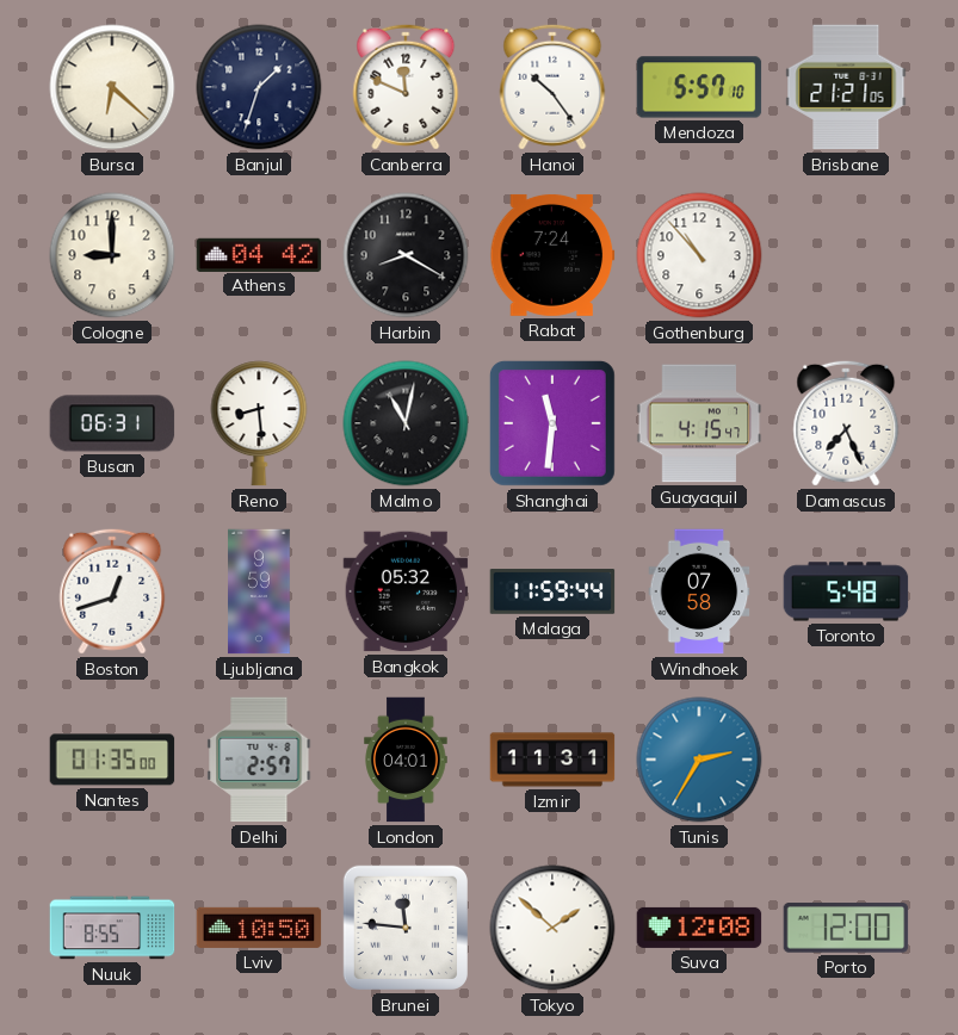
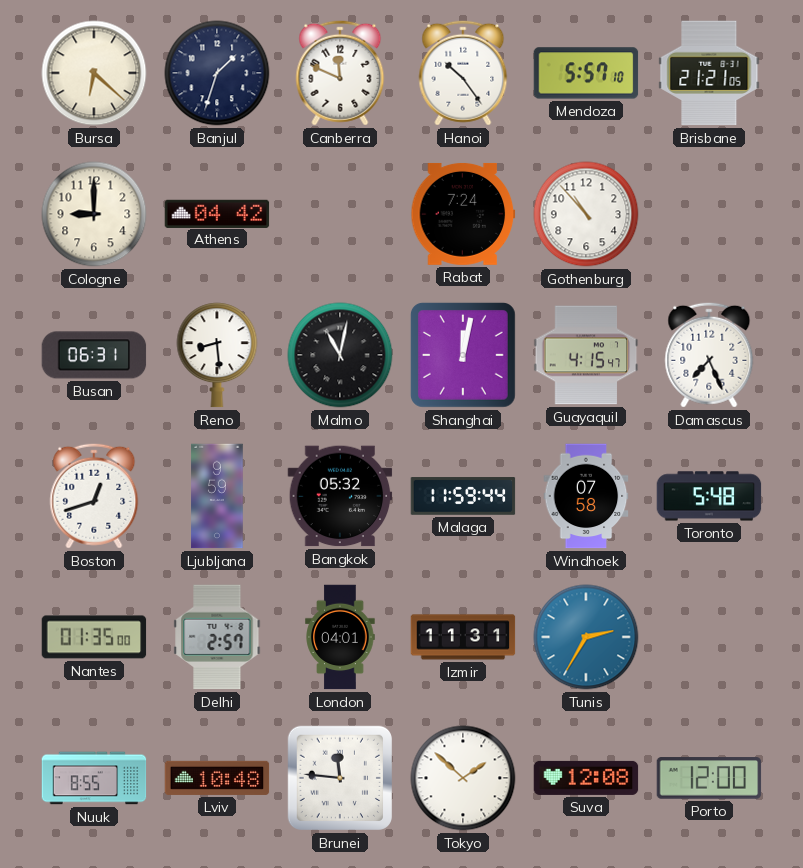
Harbin: 8:20 -> none
Shanghai: 11:31 -> 12:02
Lviv: 10:50 -> 10:48
